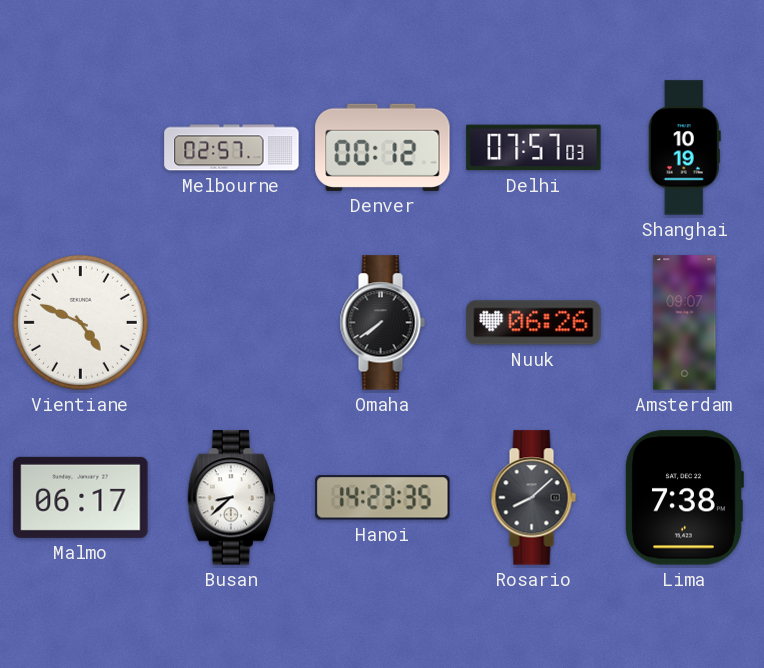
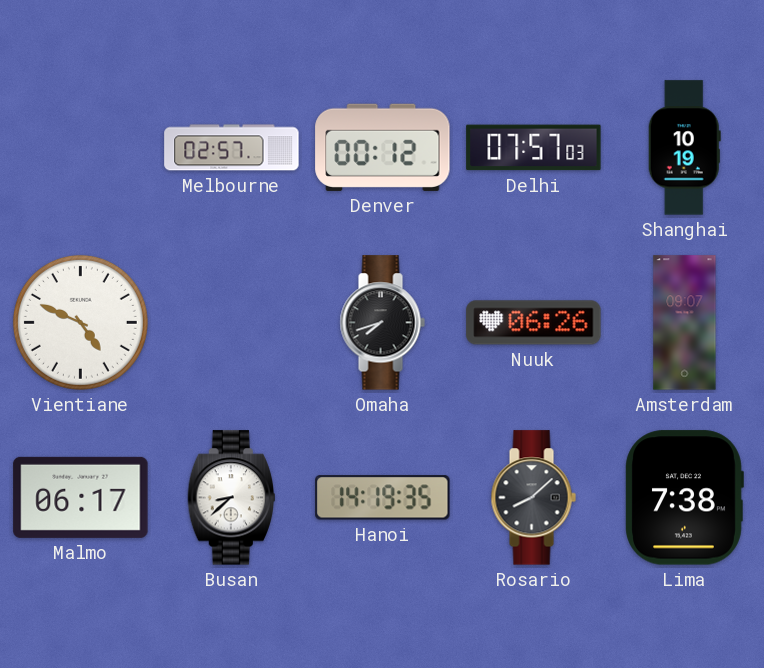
Omaha: 7:39 -> 7:42
Hanoi: 14:23 -> 14:19
